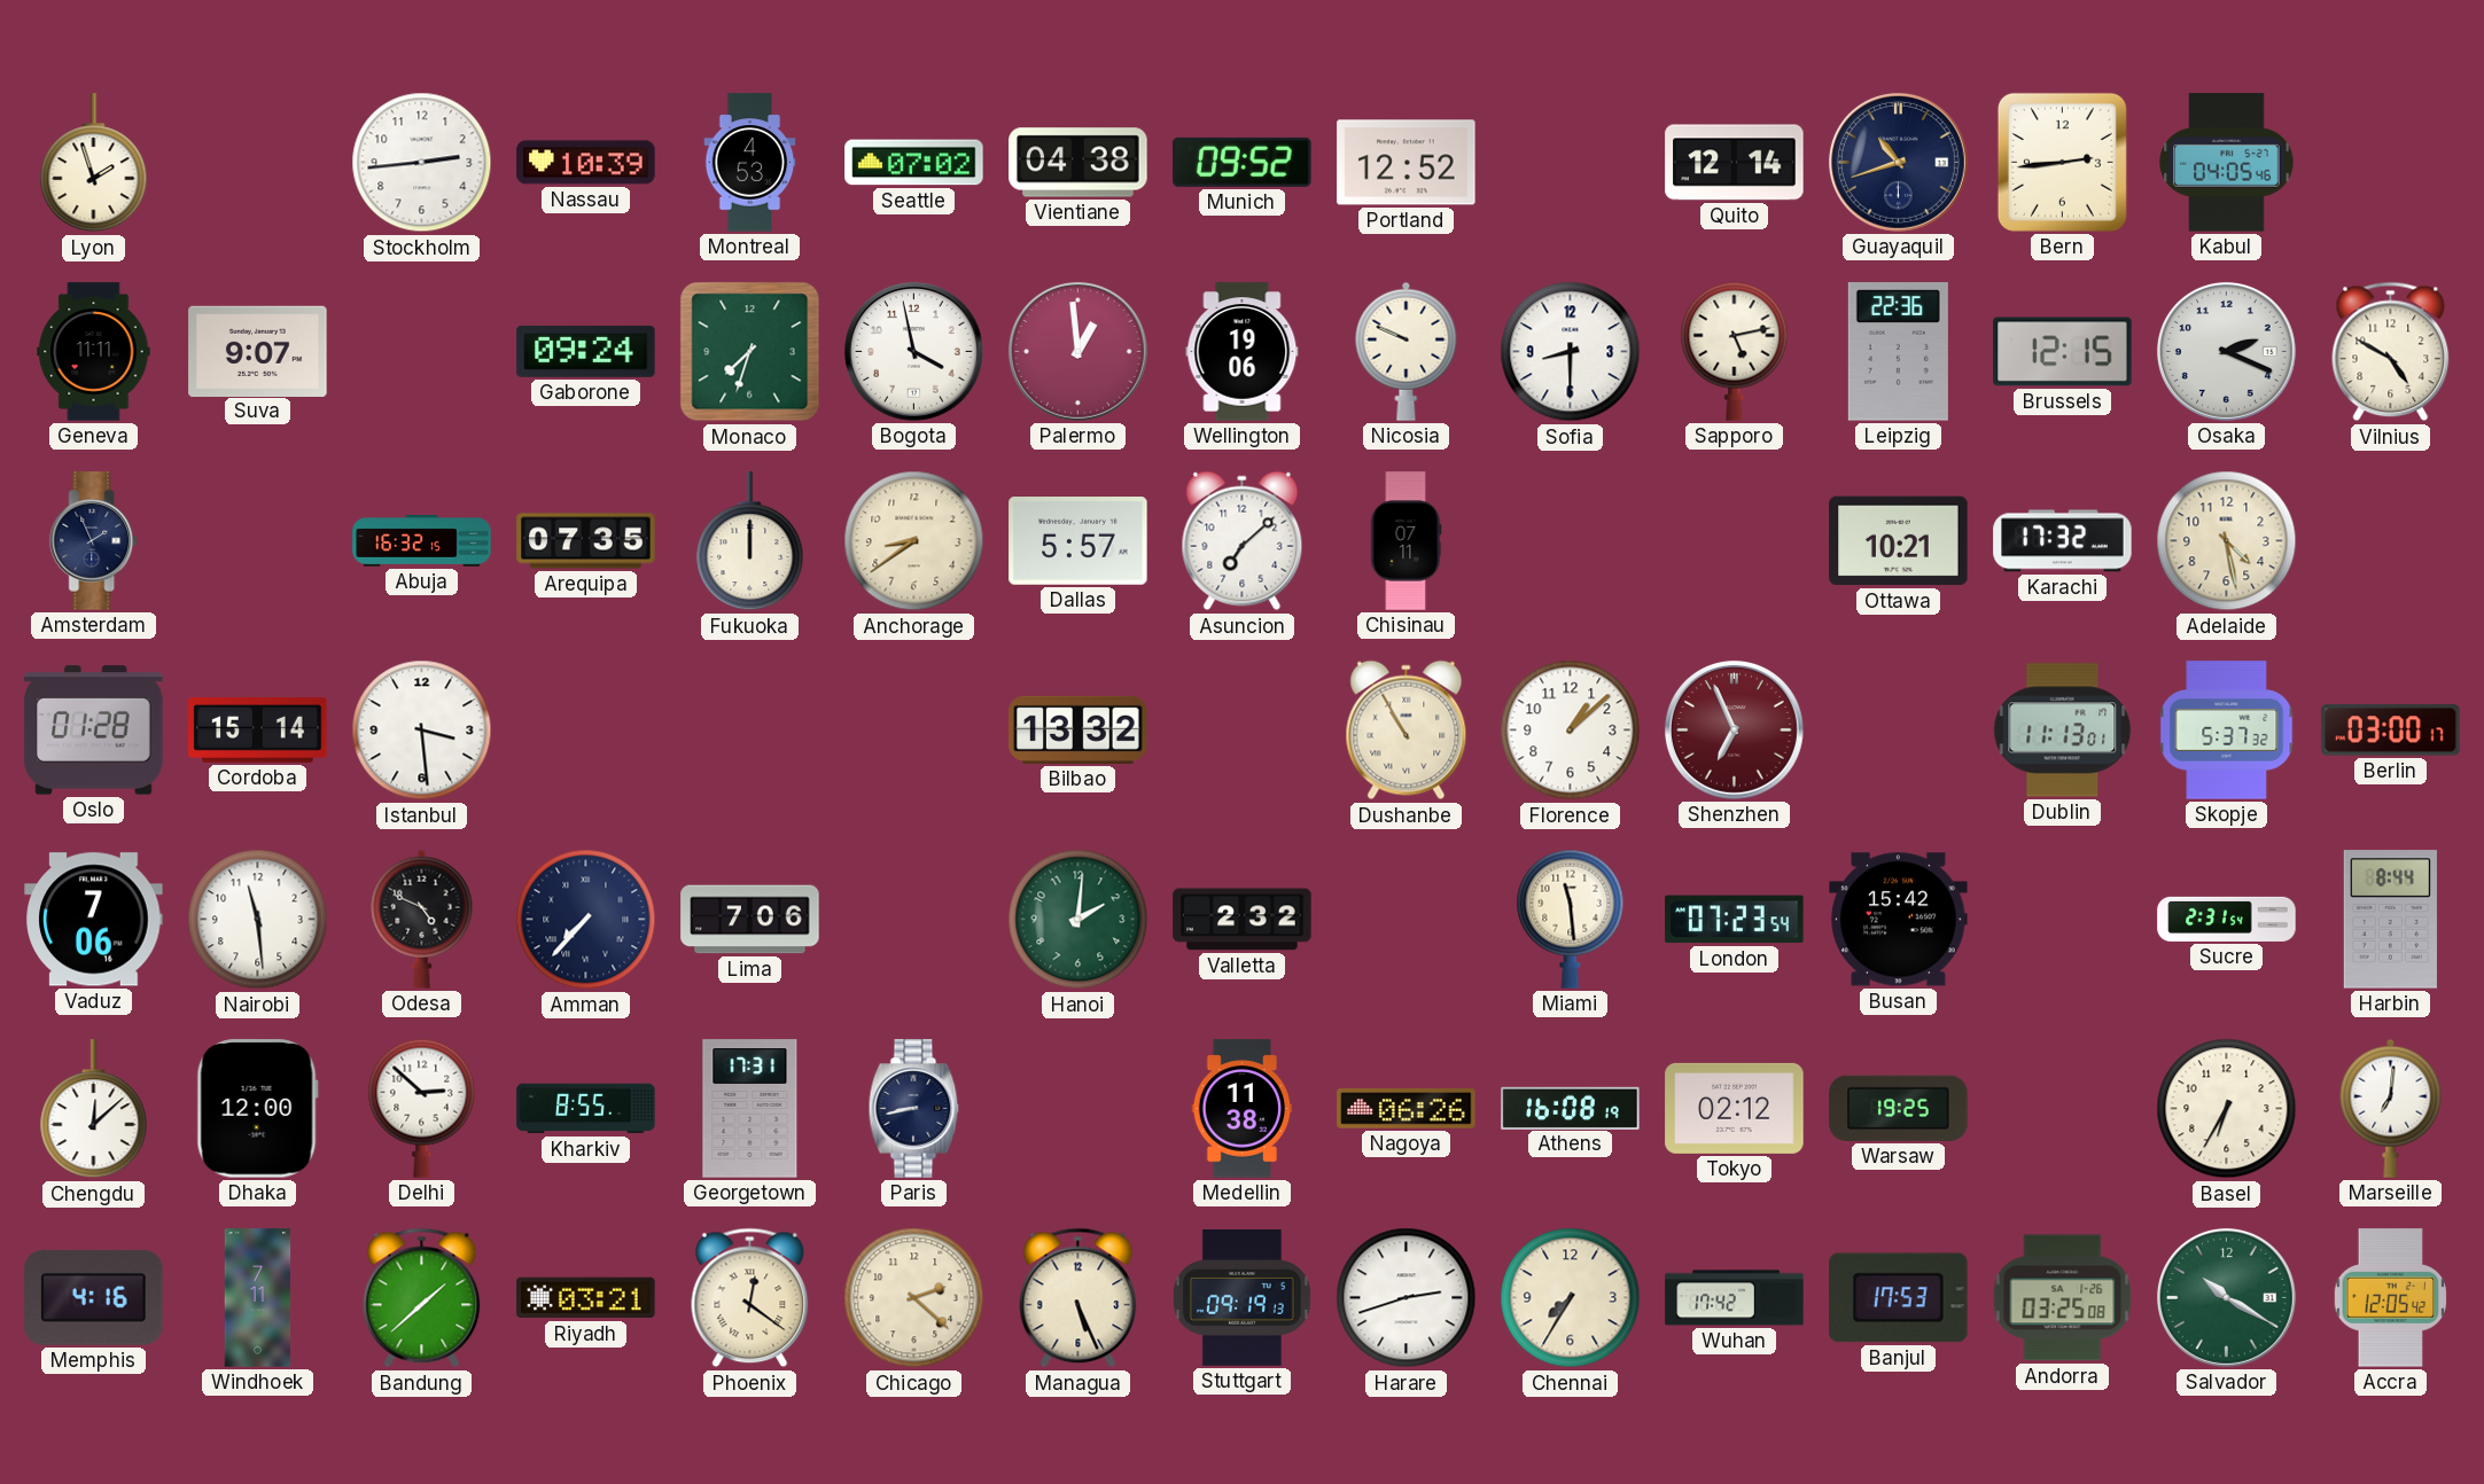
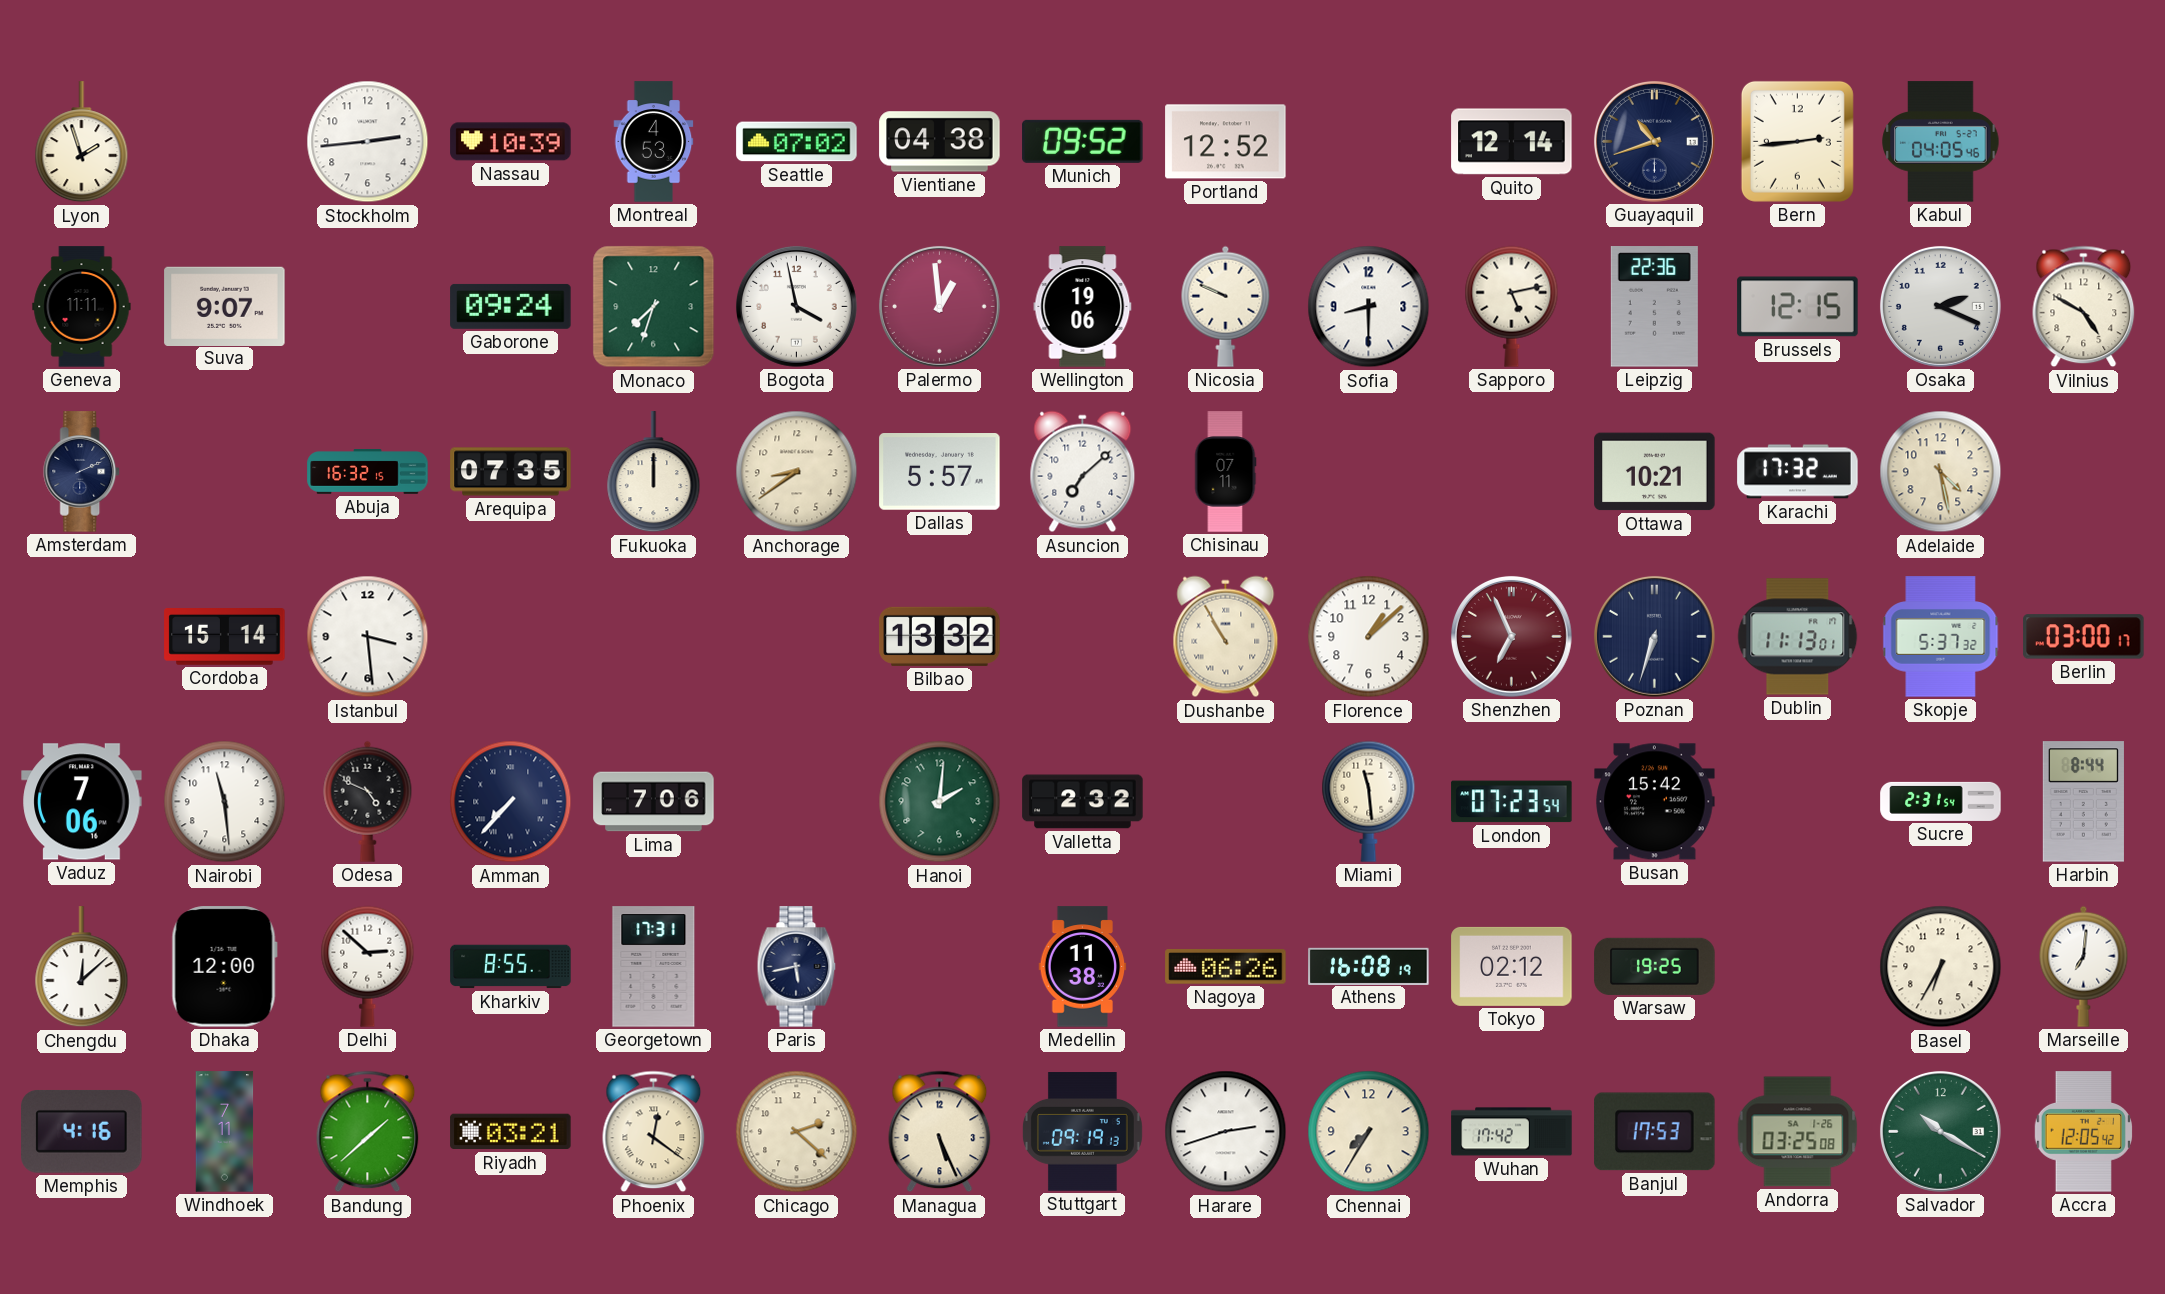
Amsterdam: 1:56 -> 2:11
Oslo: 01:28 -> none
Poznan: none -> 6:33
Paris: 8:43 -> 5:43
